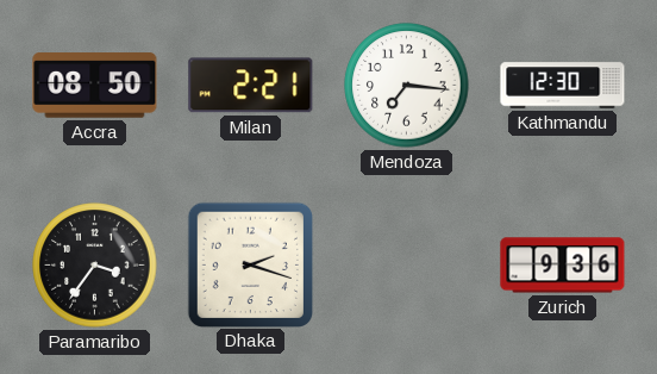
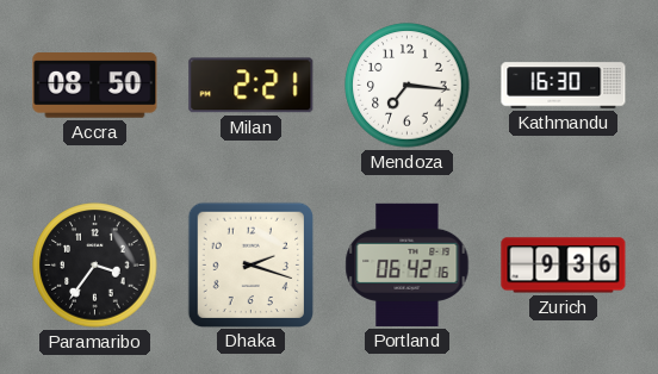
Kathmandu: 12:30 -> 16:30
Portland: none -> 06:42
